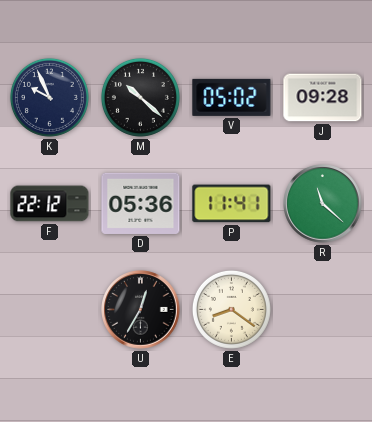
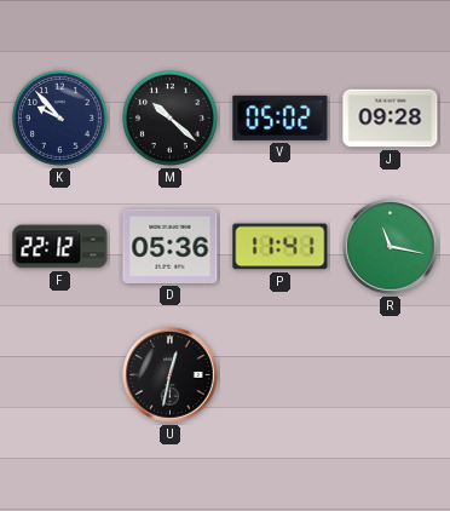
K: 9:56 -> 9:53
R: 11:22 -> 11:17
U: 12:35 -> 12:32
E: 8:21 -> none
